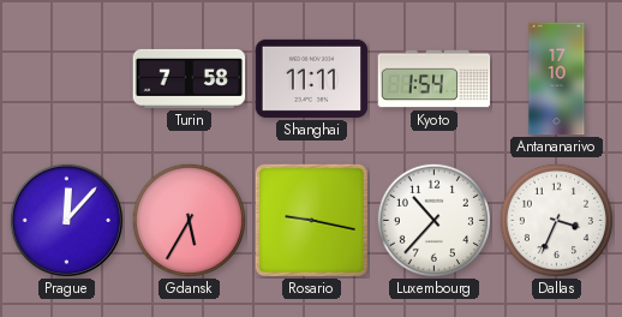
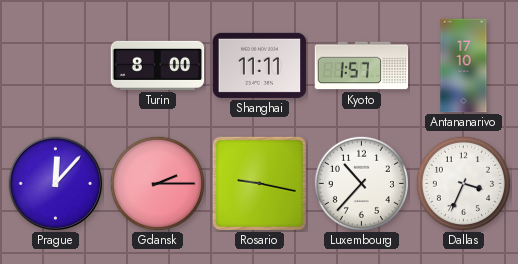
Turin: 7:58 -> 8:00
Kyoto: 1:54 -> 1:57
Gdansk: 5:35 -> 2:15
